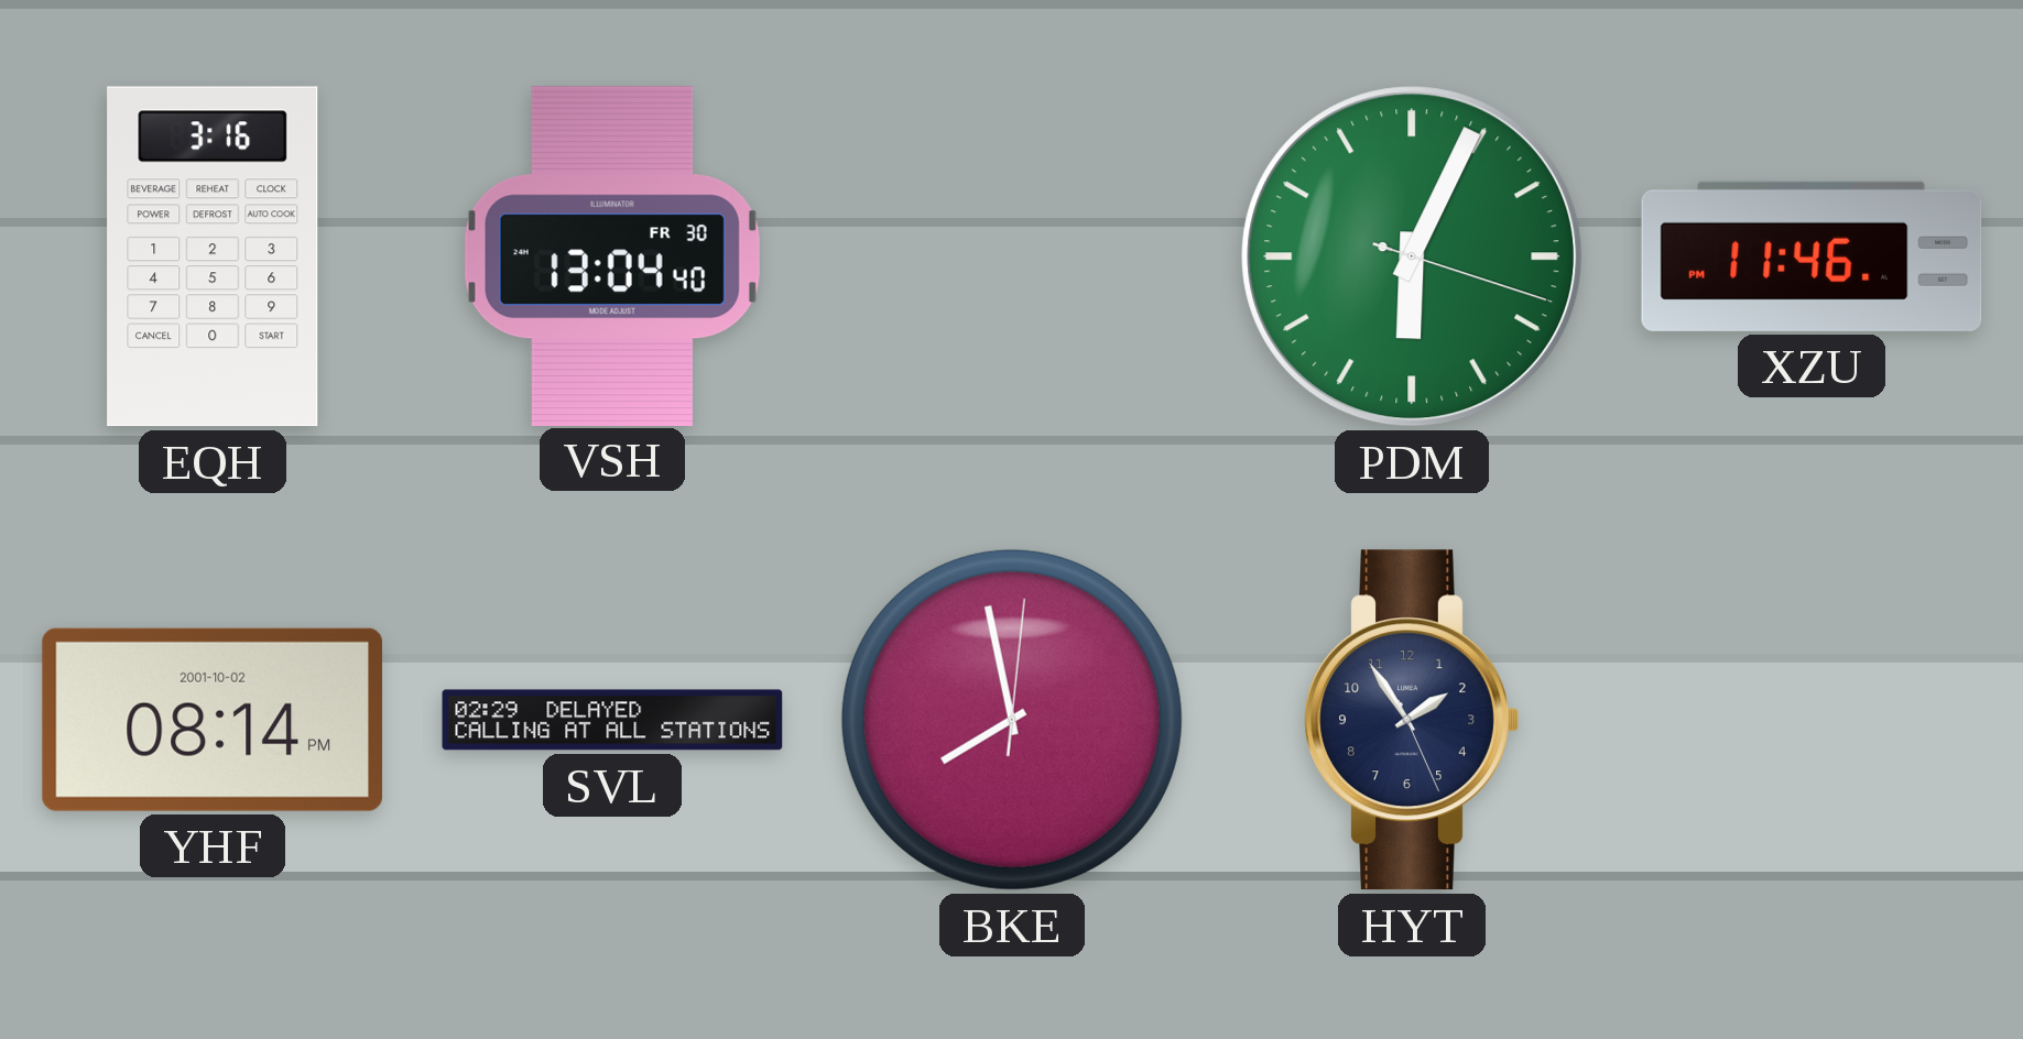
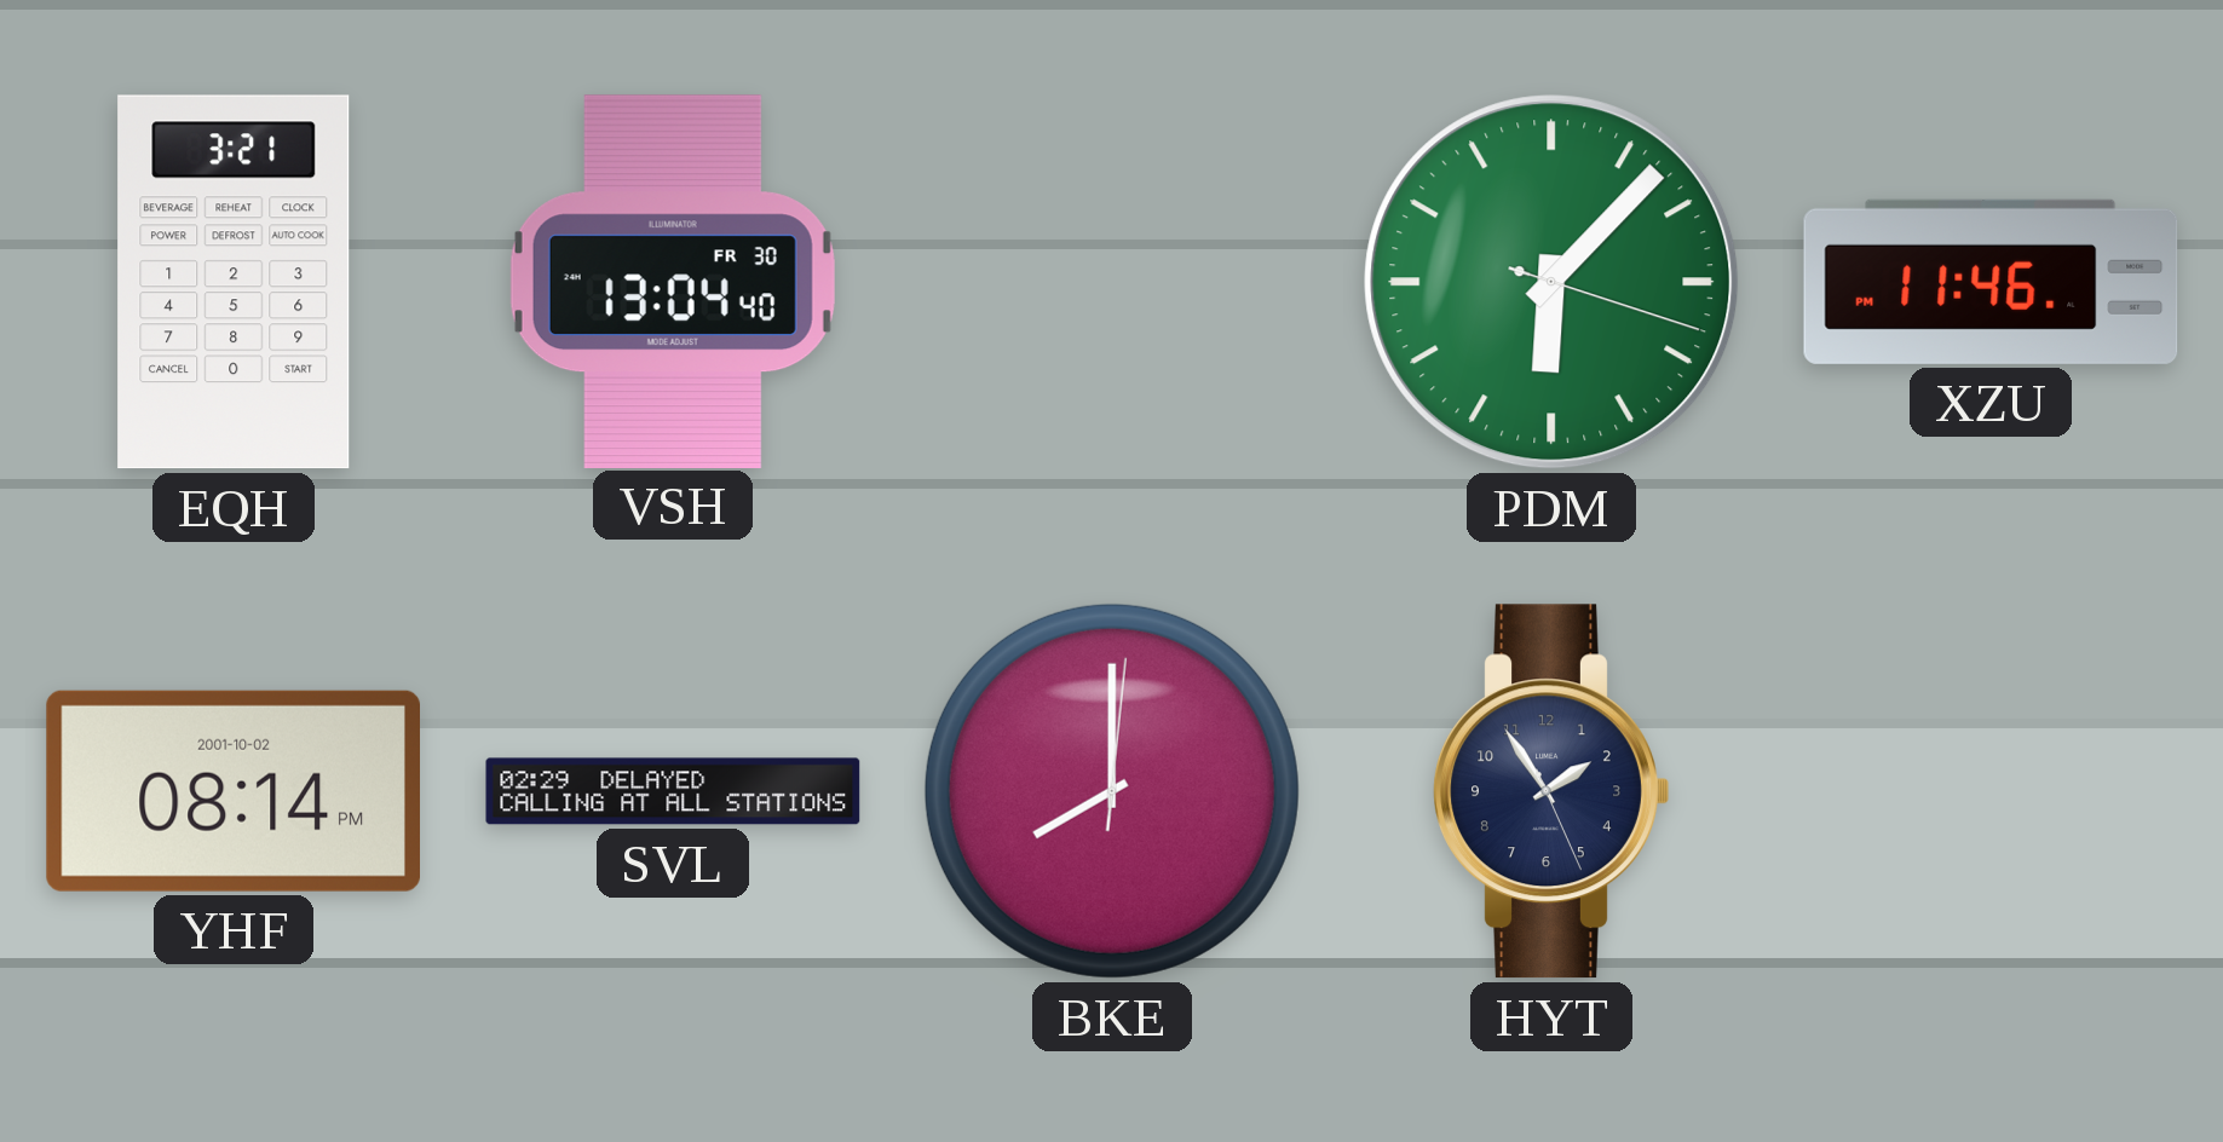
EQH: 3:16 -> 3:21
PDM: 6:04 -> 6:07
BKE: 7:58 -> 8:00
